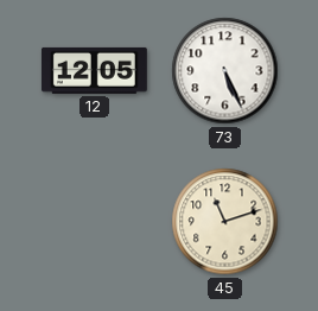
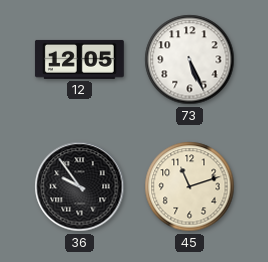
36: none -> 9:54
